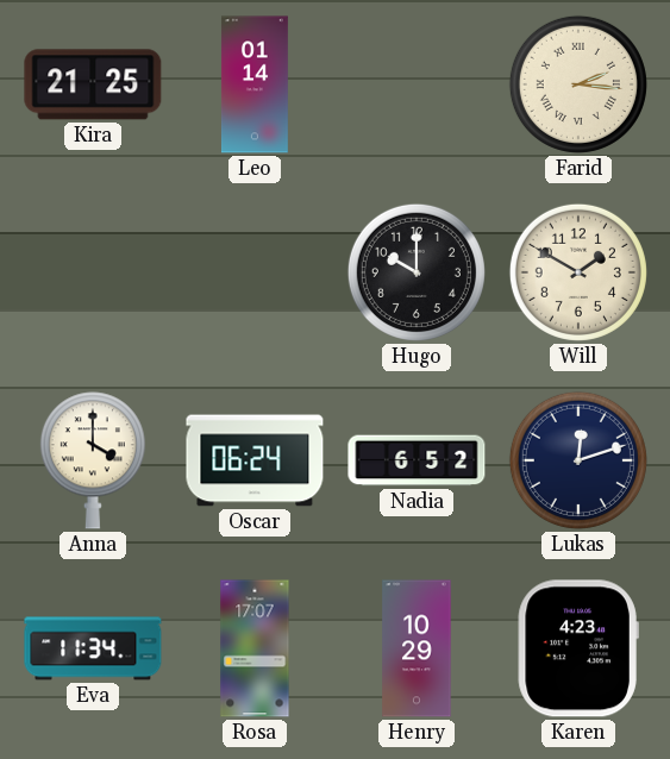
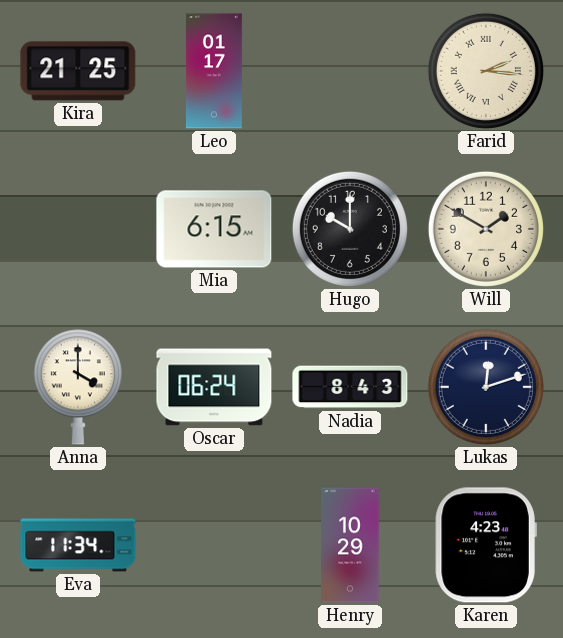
Leo: 01:14 -> 01:17
Mia: none -> 6:15
Nadia: 6:52 -> 8:43
Rosa: 17:07 -> none
